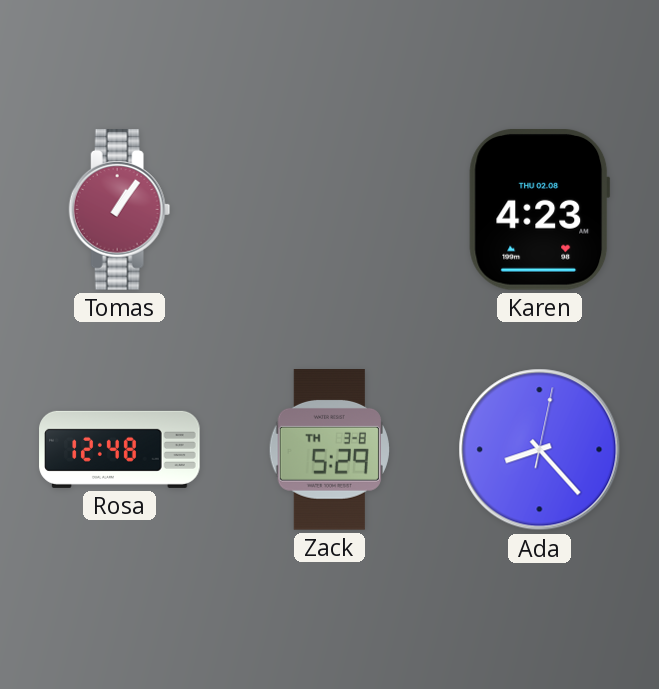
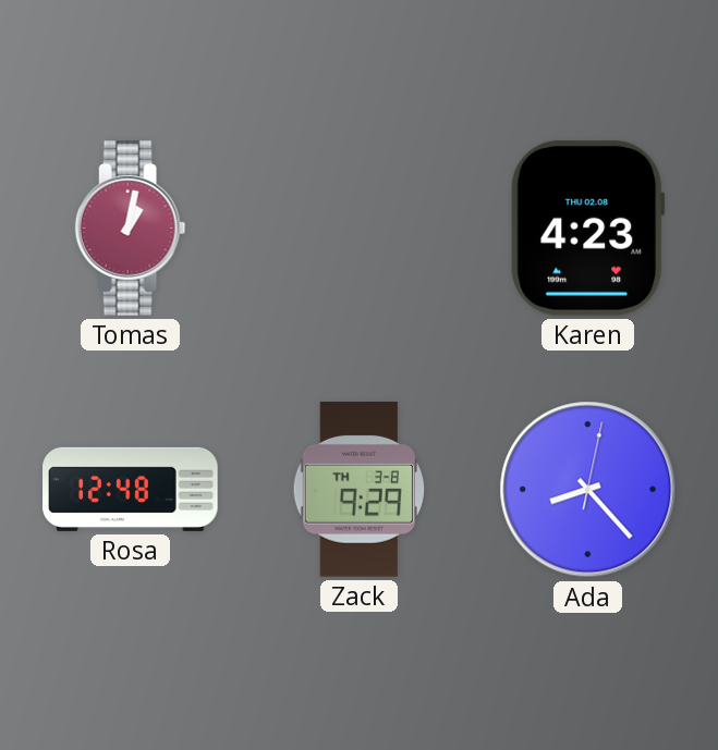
Tomas: 1:06 -> 1:02
Zack: 5:29 -> 9:29
